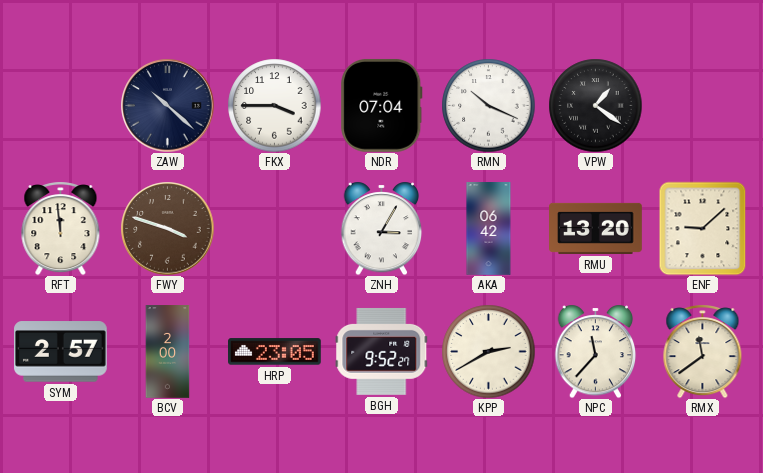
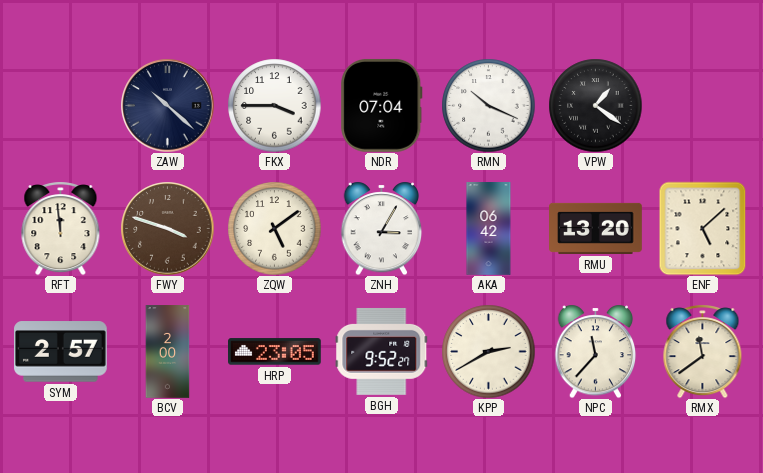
ZQW: none -> 5:09
ENF: 9:08 -> 5:08
